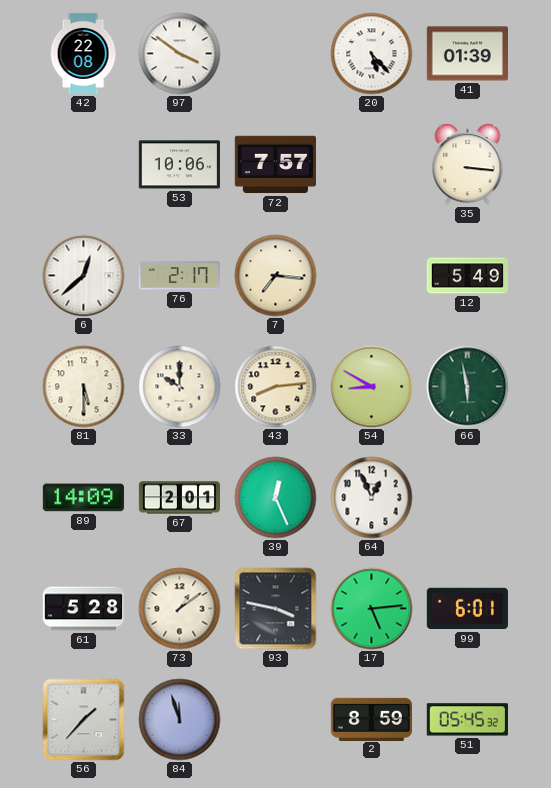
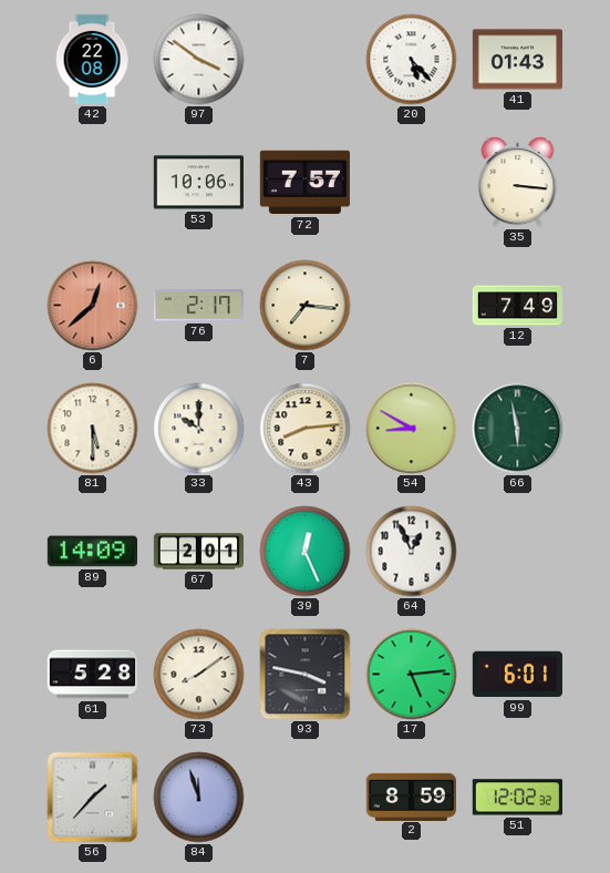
41: 01:39 -> 01:43
6 dial: white -> salmon
12: 5:49 -> 7:49
73: 1:09 -> 8:09
51: 05:45 -> 12:02
